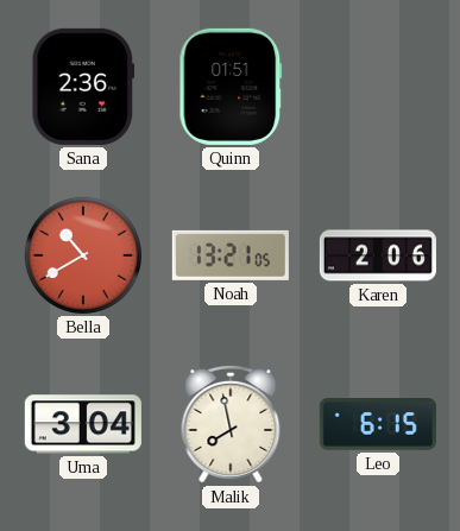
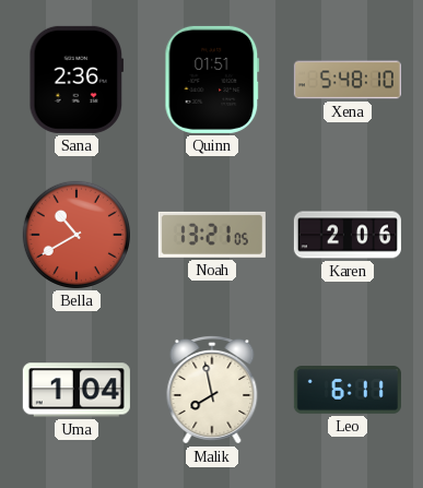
Xena: none -> 5:48
Uma: 3:04 -> 1:04
Leo: 6:15 -> 6:11
